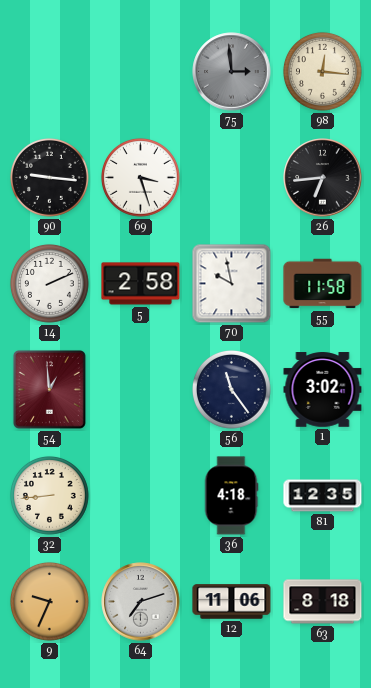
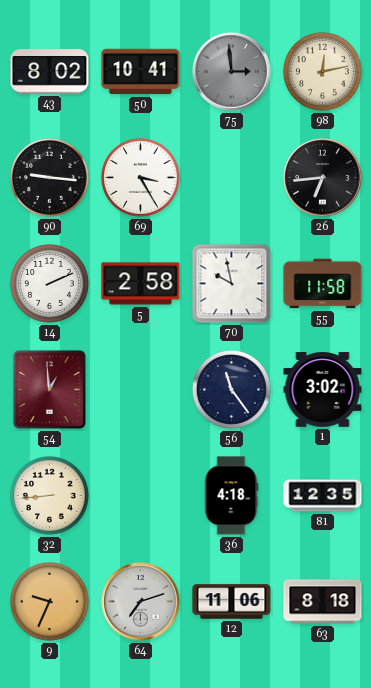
43: none -> 8:02
50: none -> 10:41
98: 12:16 -> 12:13
69: 3:27 -> 3:25
